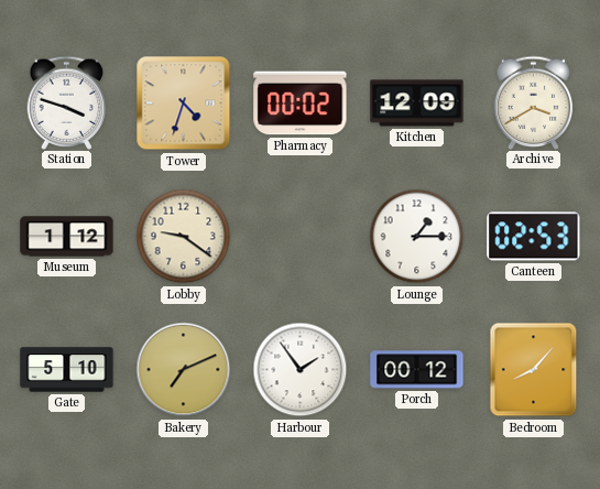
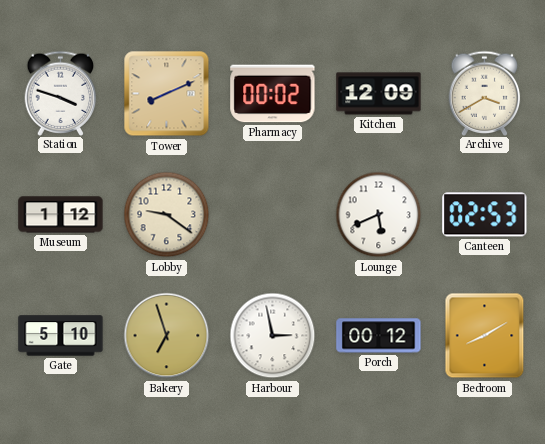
Tower: 4:33 -> 8:11
Lounge: 1:15 -> 5:41
Bakery: 7:11 -> 6:57
Harbour: 1:54 -> 2:58
Bedroom: 8:07 -> 8:10
